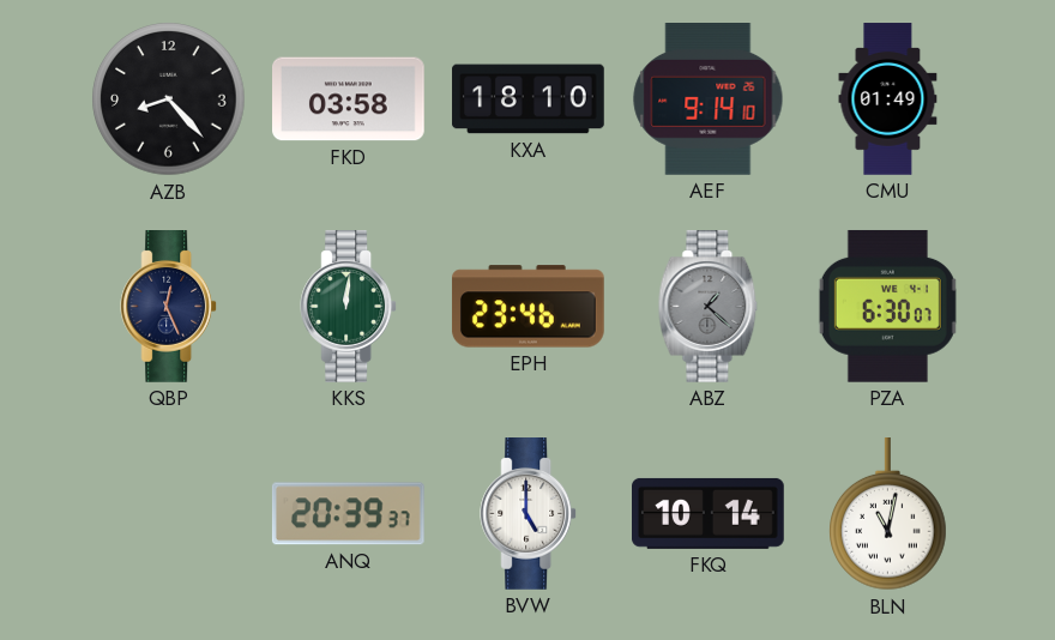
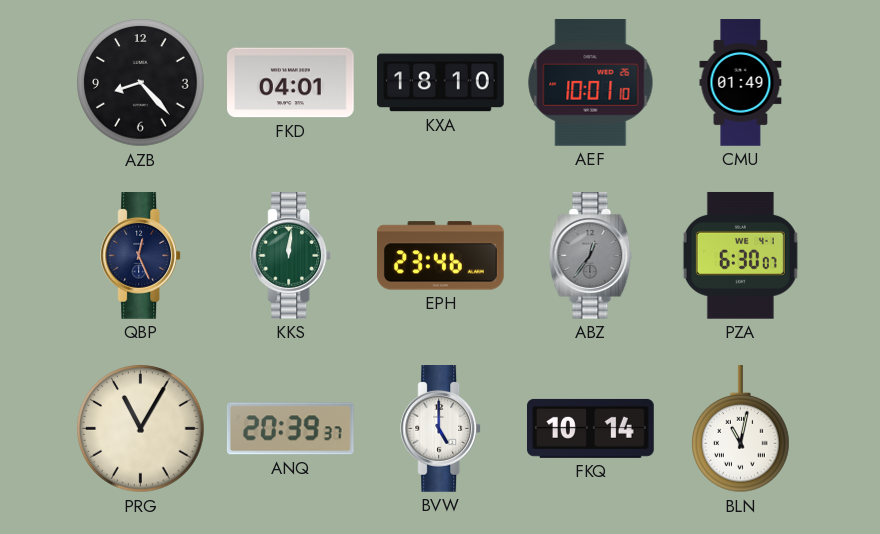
FKD: 03:58 -> 04:01
AEF: 9:14 -> 10:01
ABZ: 1:22 -> 12:36
PRG: none -> 11:05
